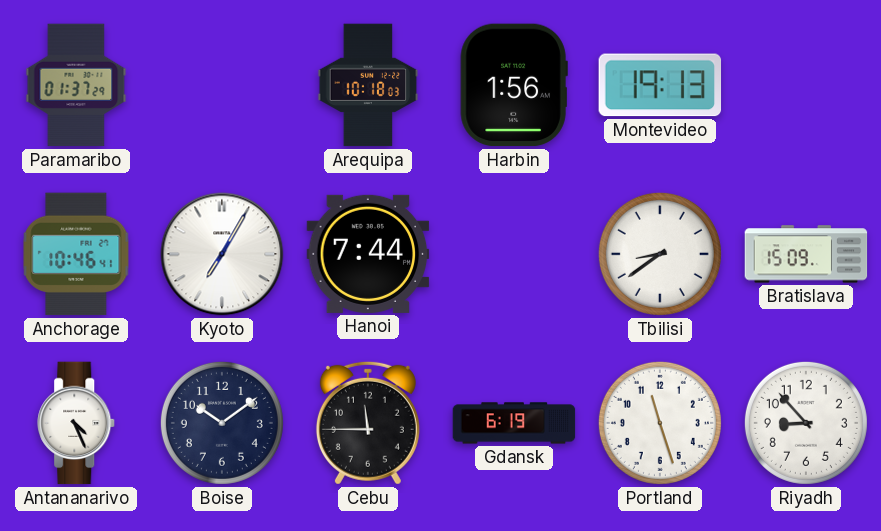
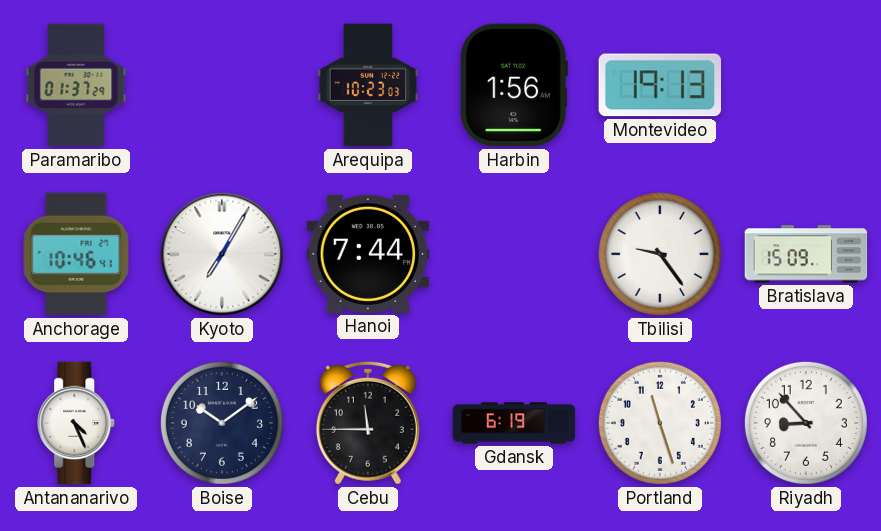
Arequipa: 10:18 -> 10:23
Tbilisi: 8:39 -> 9:24
